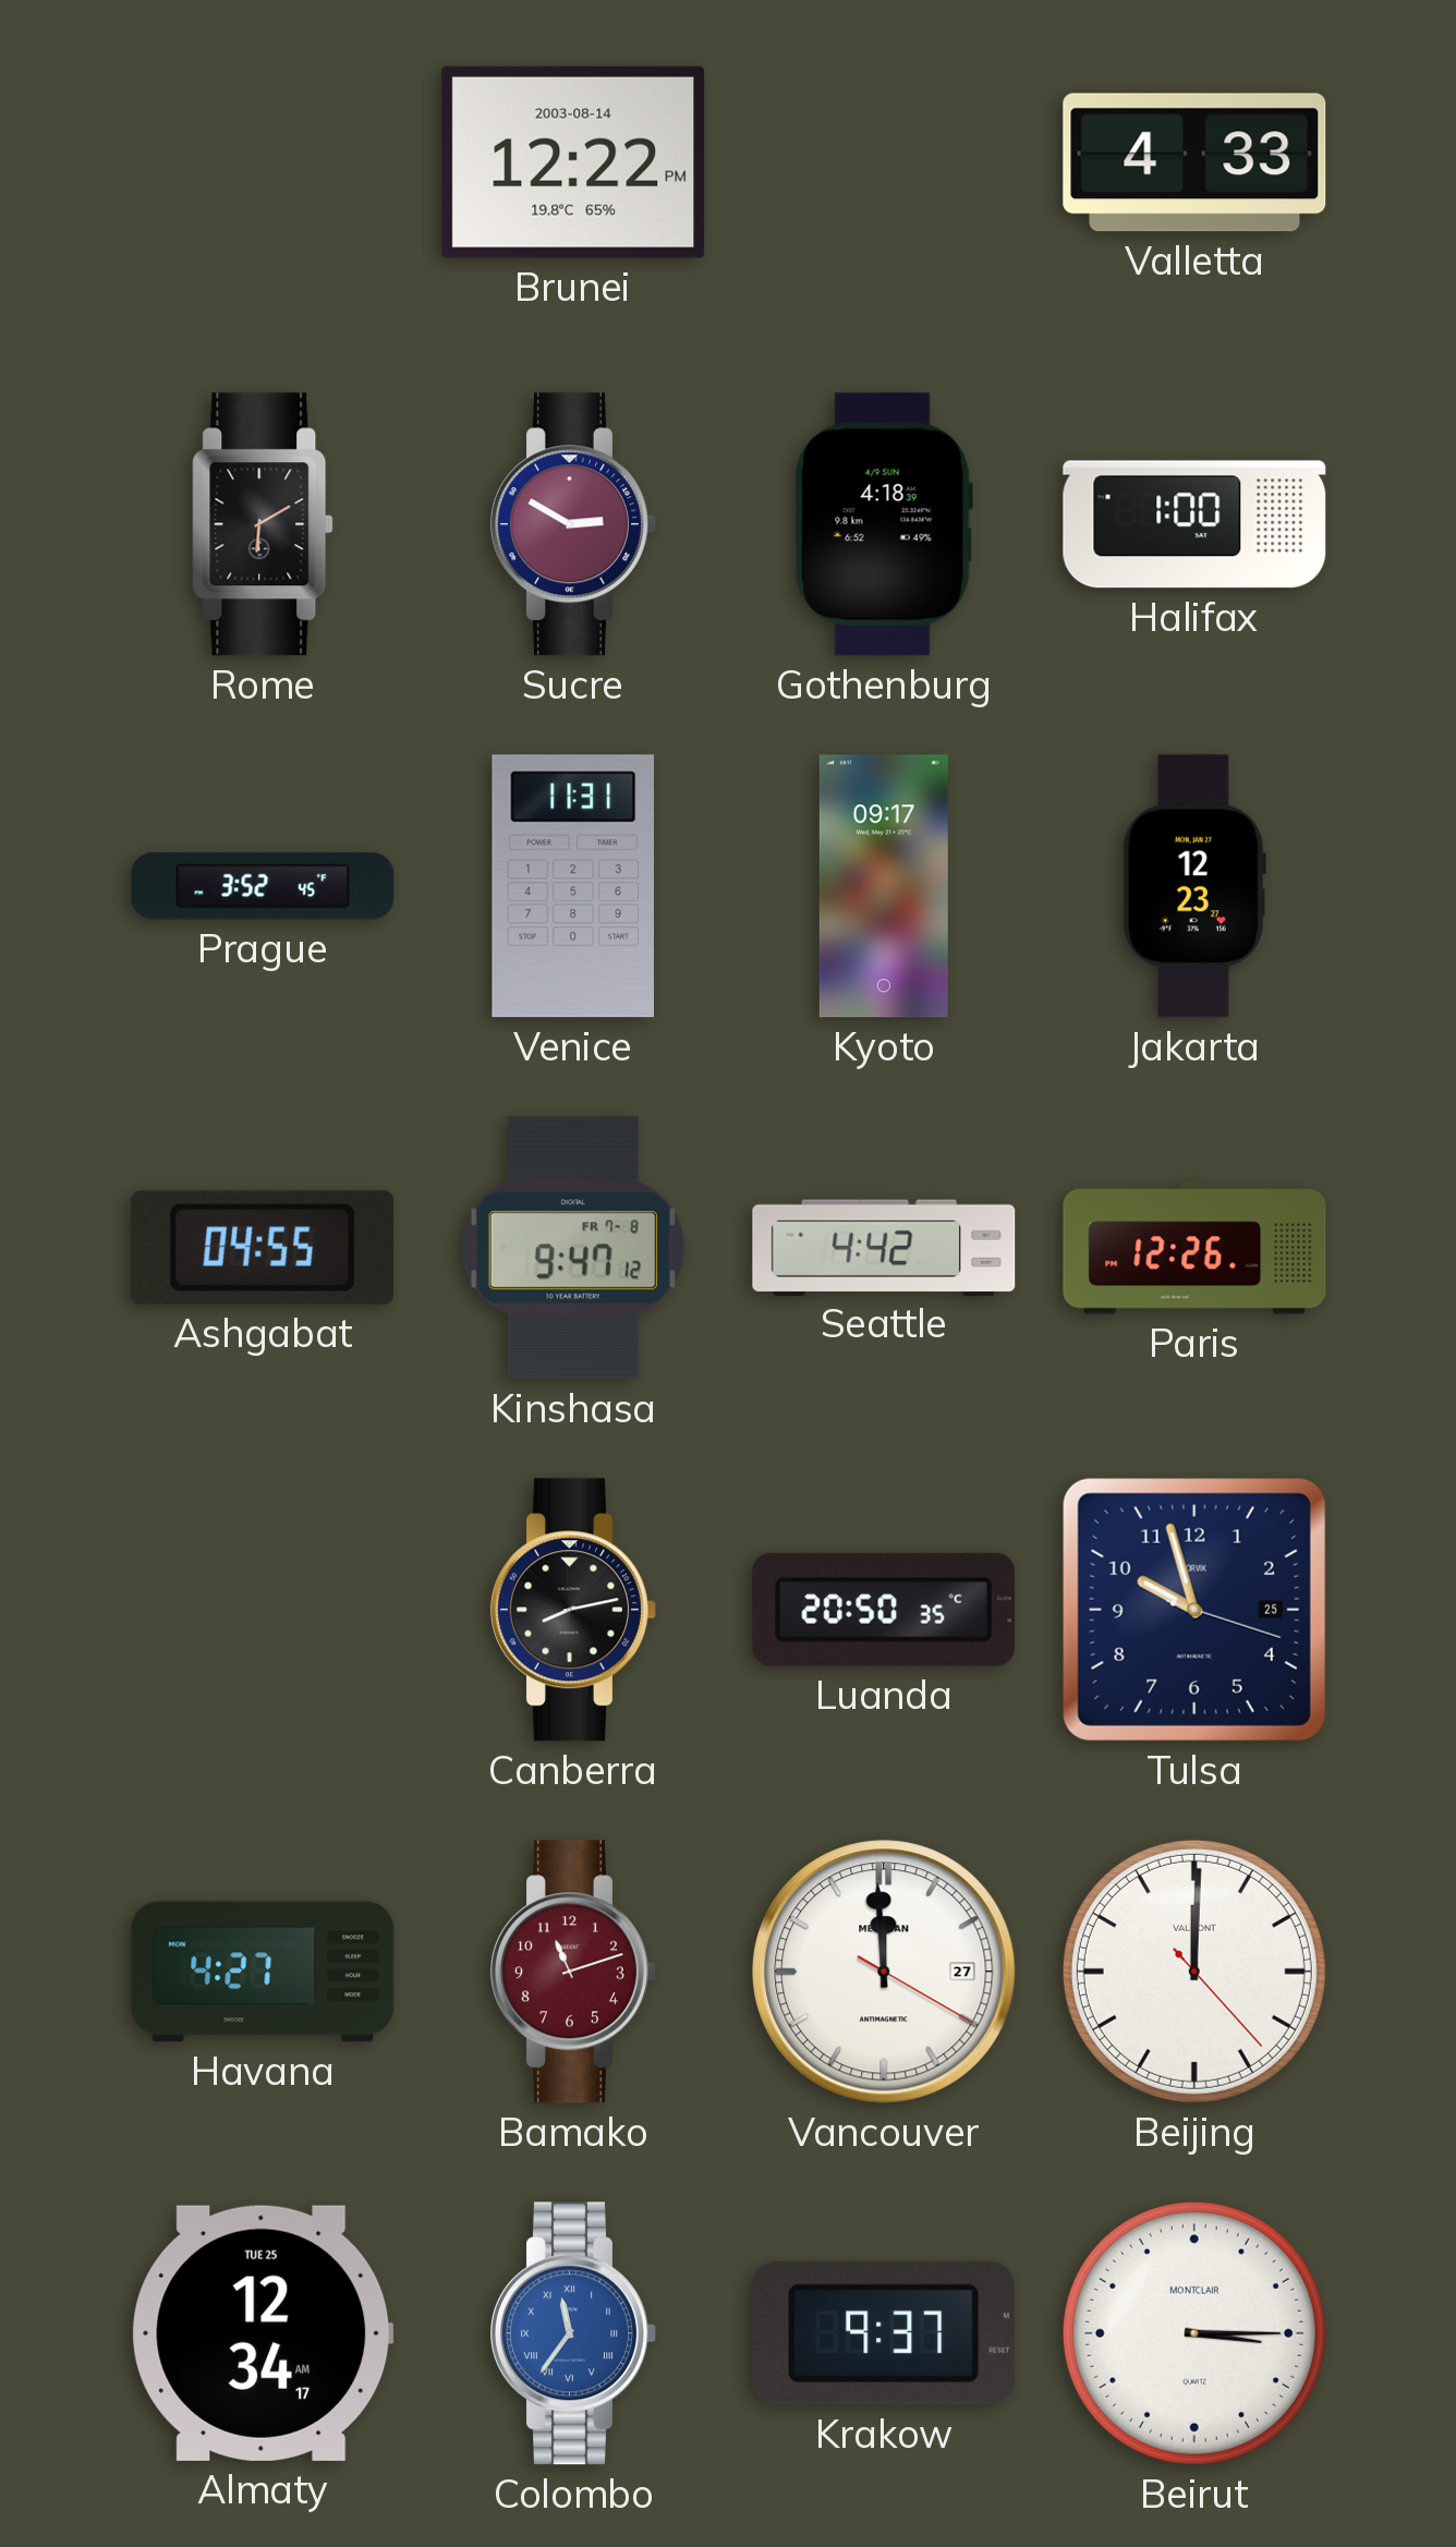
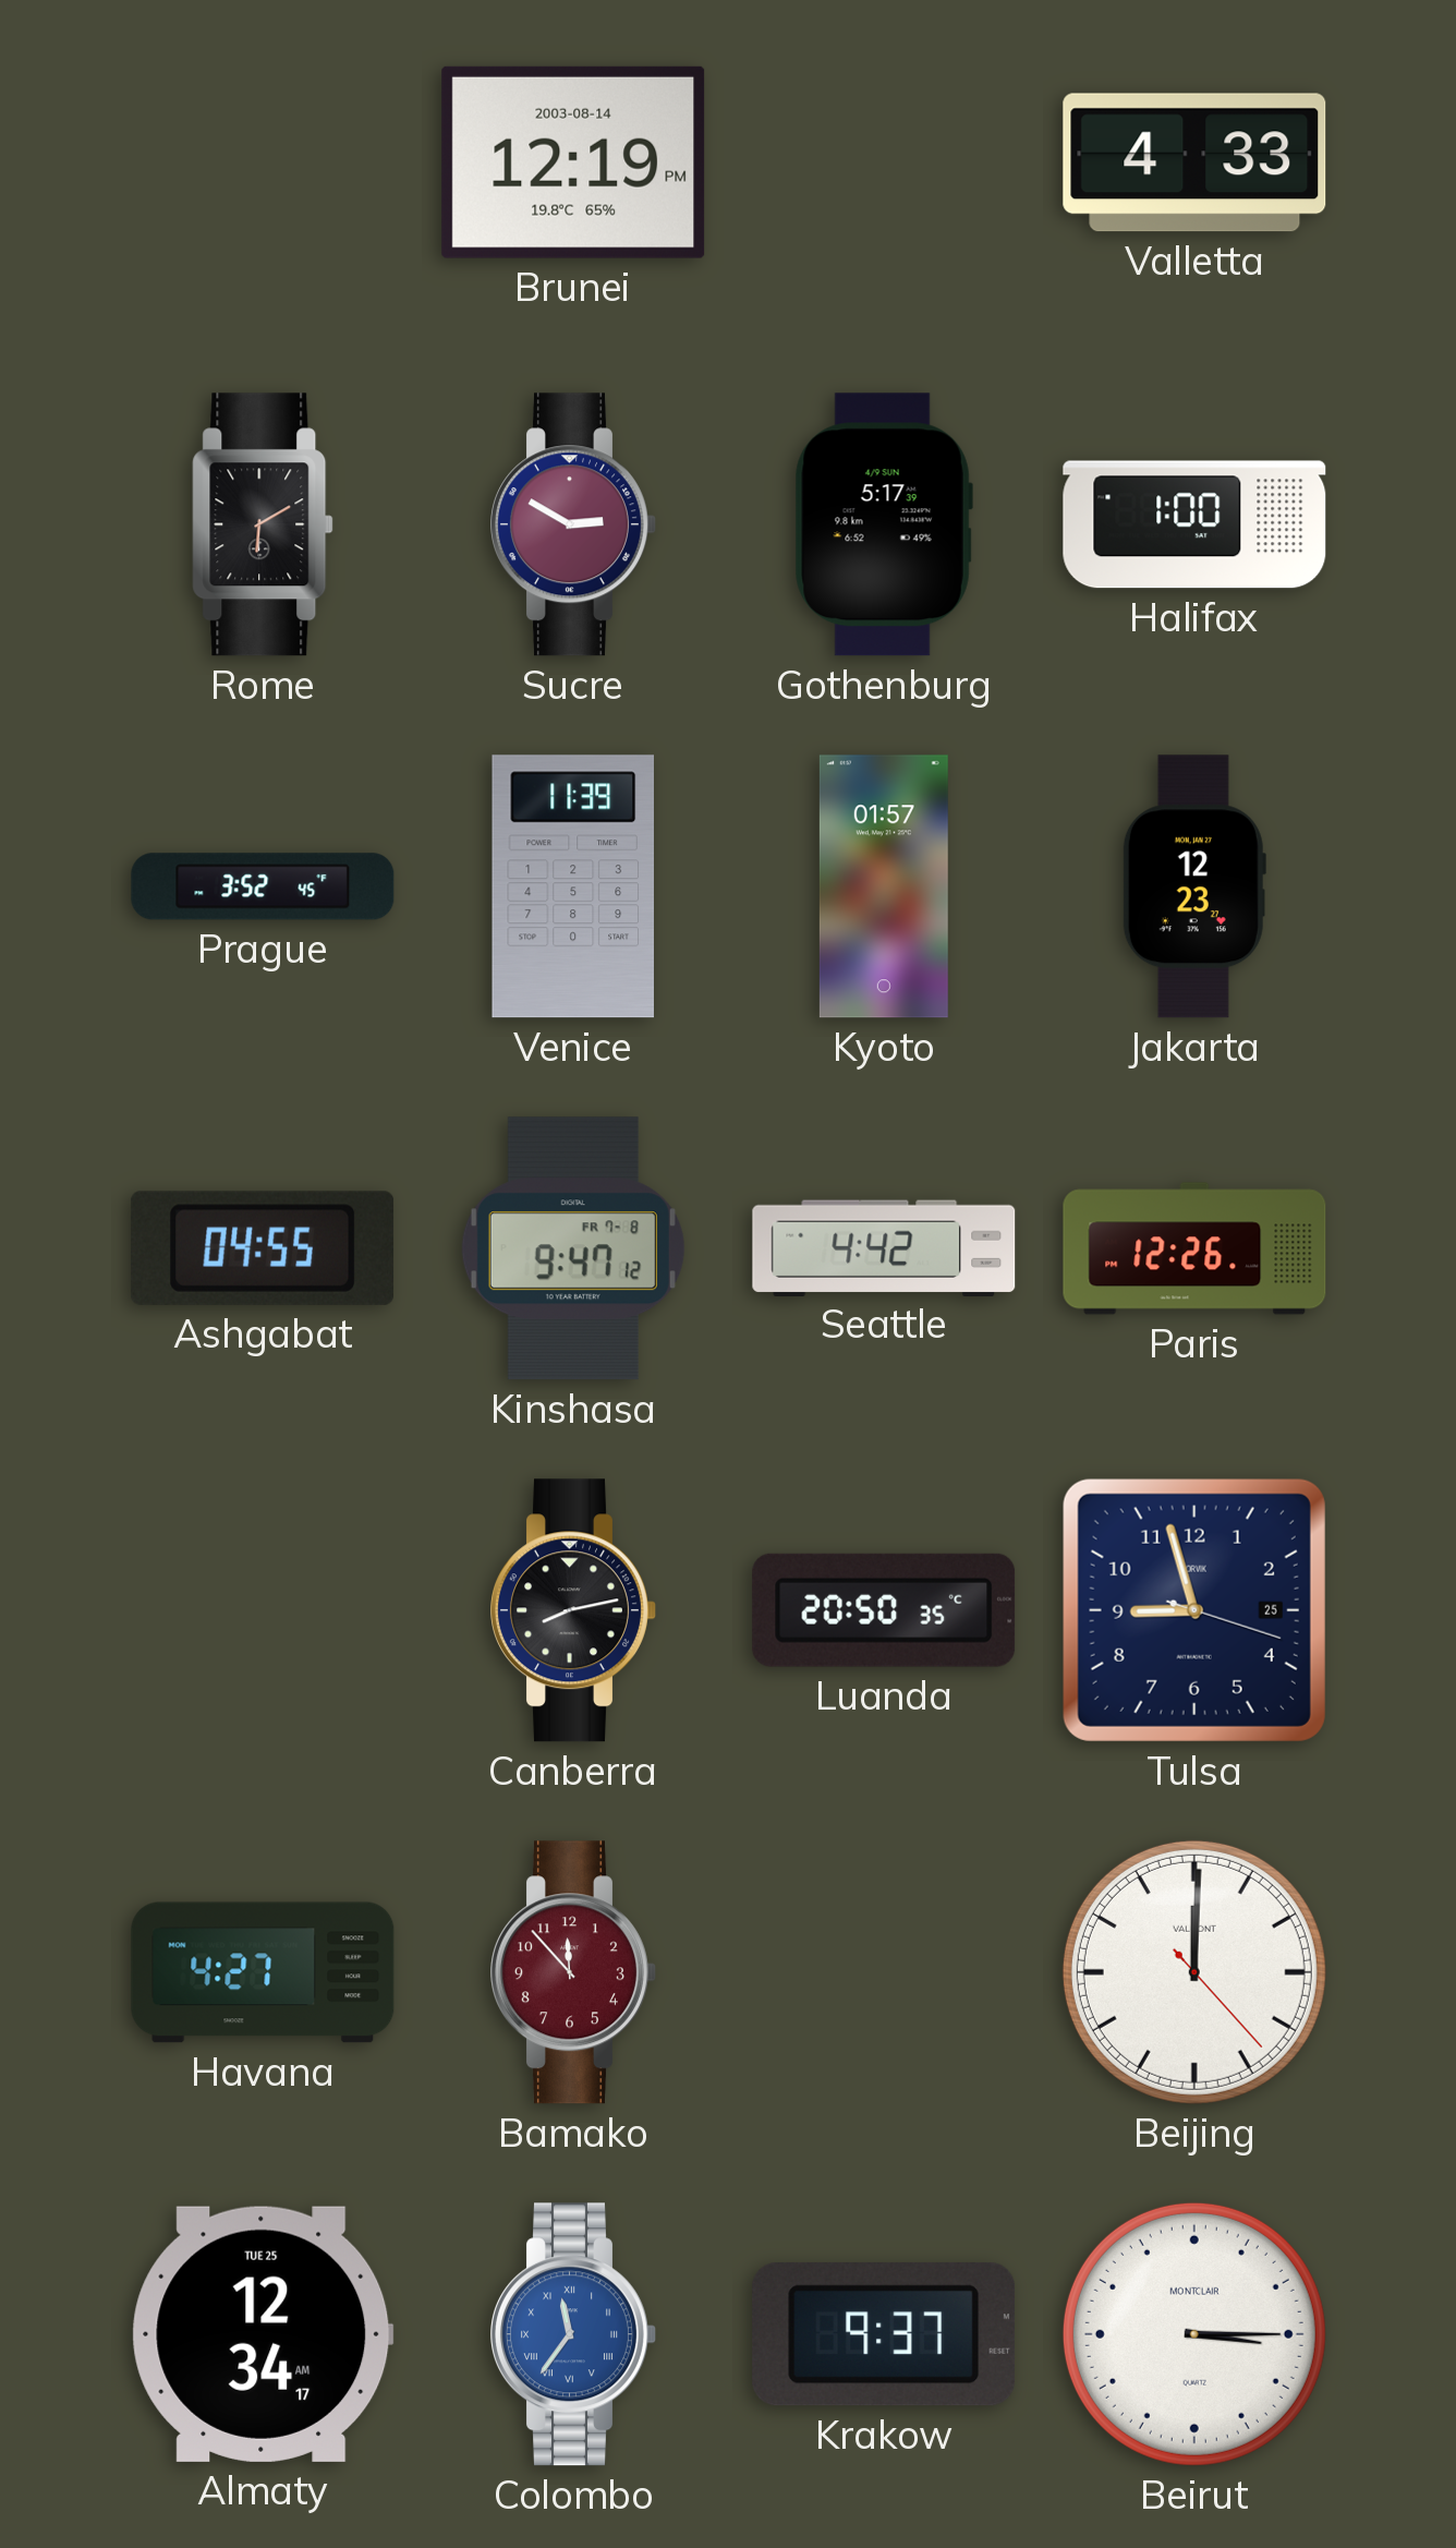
Brunei: 12:22 -> 12:19
Gothenburg: 4:18 -> 5:17
Venice: 11:31 -> 11:39
Kyoto: 09:17 -> 01:57
Tulsa: 9:57 -> 8:57
Bamako: 11:12 -> 11:53
Vancouver: 11:59 -> none
